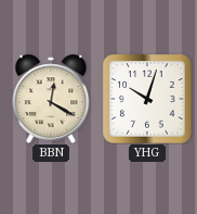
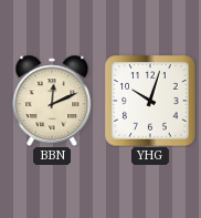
BBN: 12:20 -> 12:11
